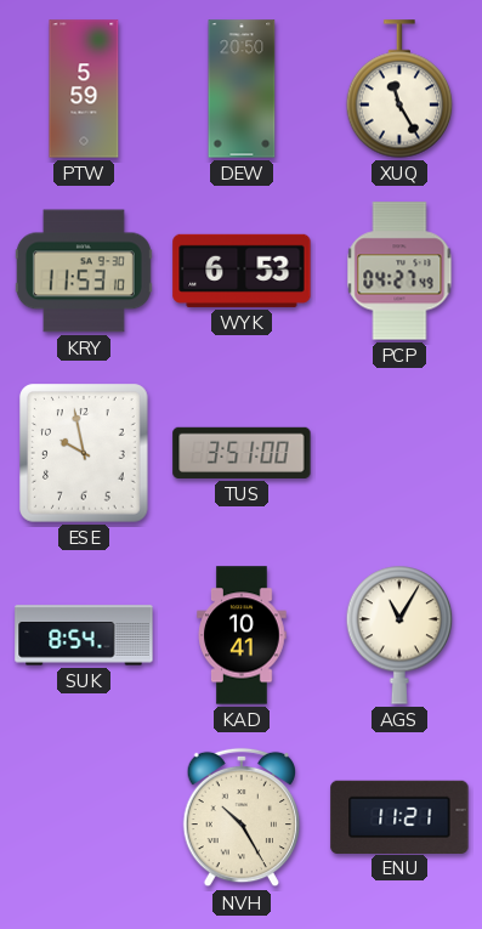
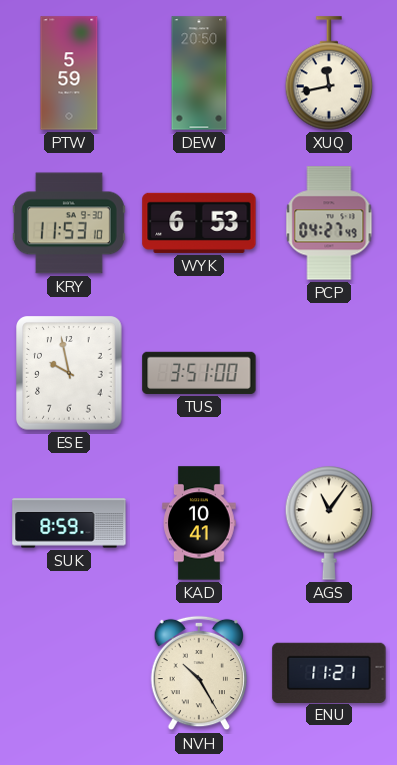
XUQ: 11:25 -> 11:43
SUK: 8:54 -> 8:59
AGS: 11:05 -> 11:06
